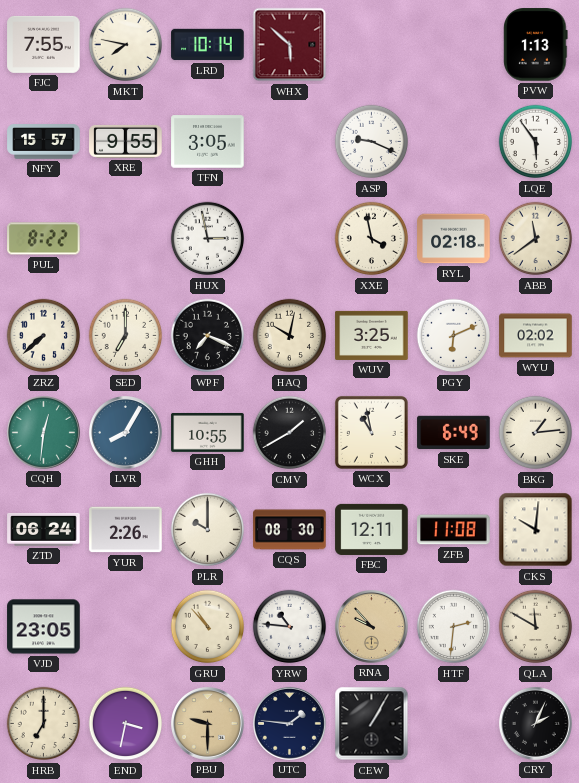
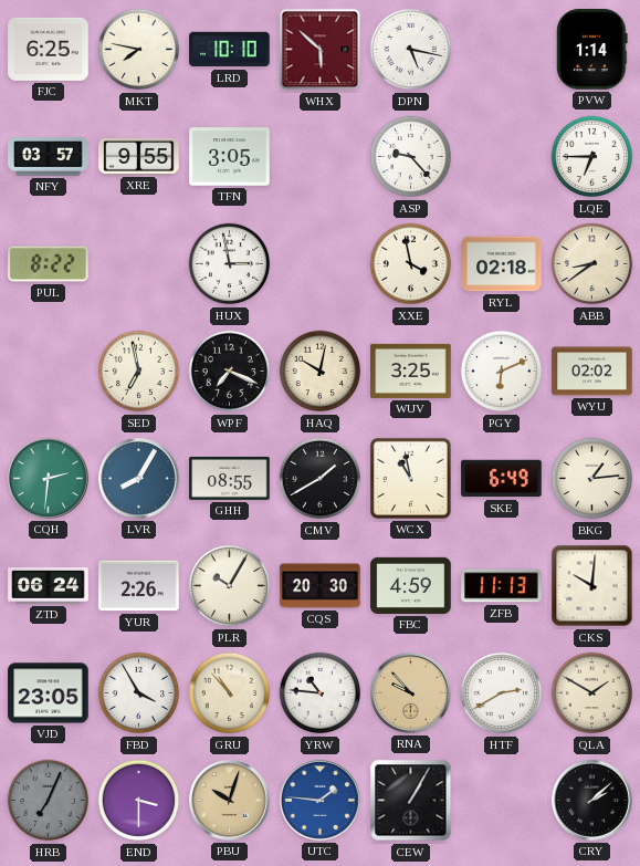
FJC: 7:55 -> 6:25
LRD: 10:14 -> 10:10
DPN: none -> 5:17
PVW: 1:13 -> 1:14
NFY: 15:57 -> 03:57
ASP: 9:19 -> 9:23
LQE: 5:54 -> 6:45
ABB: 11:39 -> 8:39
ZRZ: 7:38 -> none
SED: 7:00 -> 6:58
CQH: 12:31 -> 2:31
GHH: 10:55 -> 08:55
PLR: 10:00 -> 10:05
CQS: 08:30 -> 20:30
FBC: 12:11 -> 4:59
ZFB: 11:08 -> 11:13
FBD: none -> 3:55
HTF: 2:31 -> 2:40
QLA: 11:50 -> 1:50
HRB: 7:00 -> 7:04
HRB dial: cream -> grey
END: 3:32 -> 3:30
PBU: 9:30 -> 10:03
UTC dial: navy -> blue
CRY: 2:04 -> 2:08
